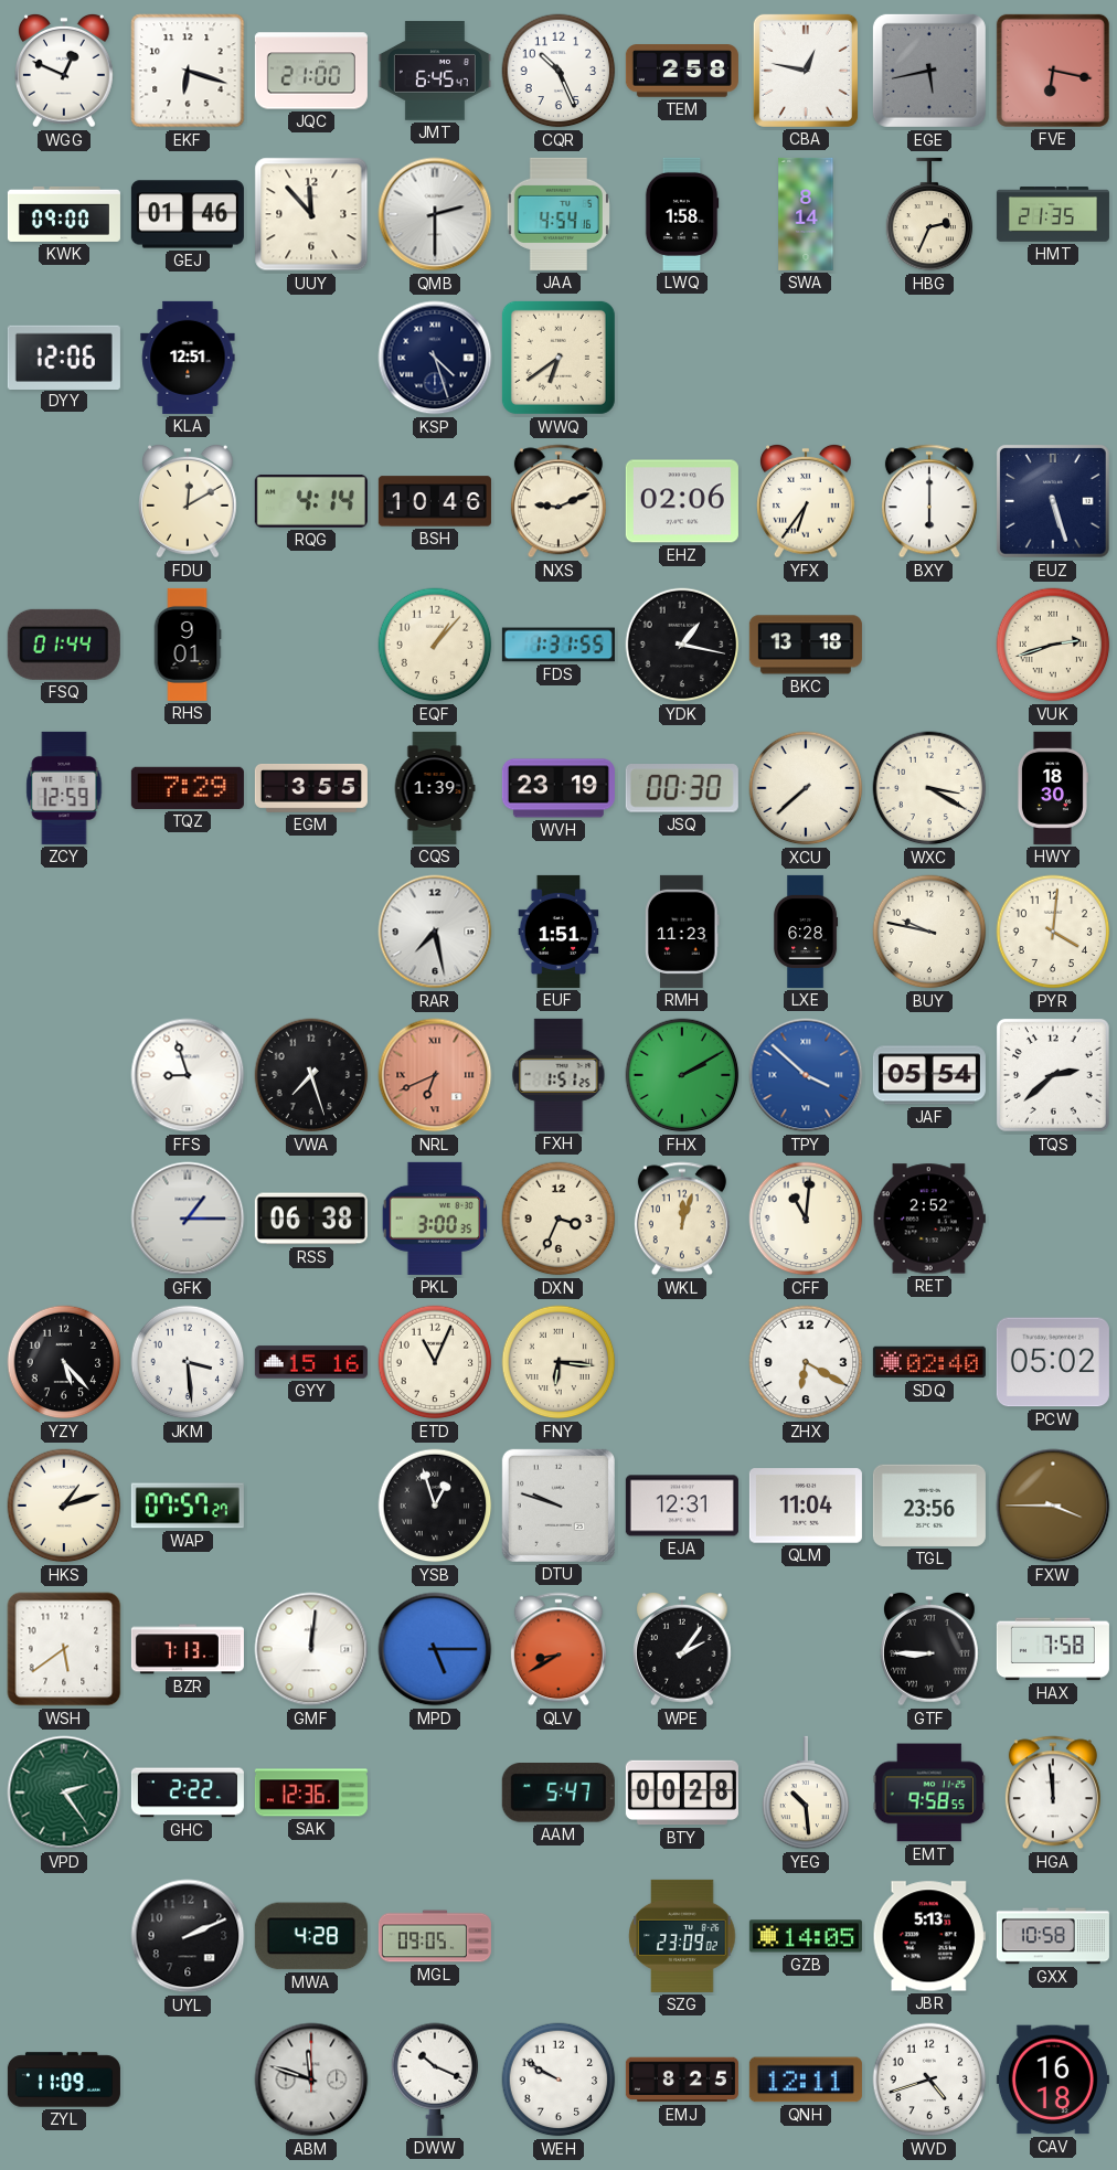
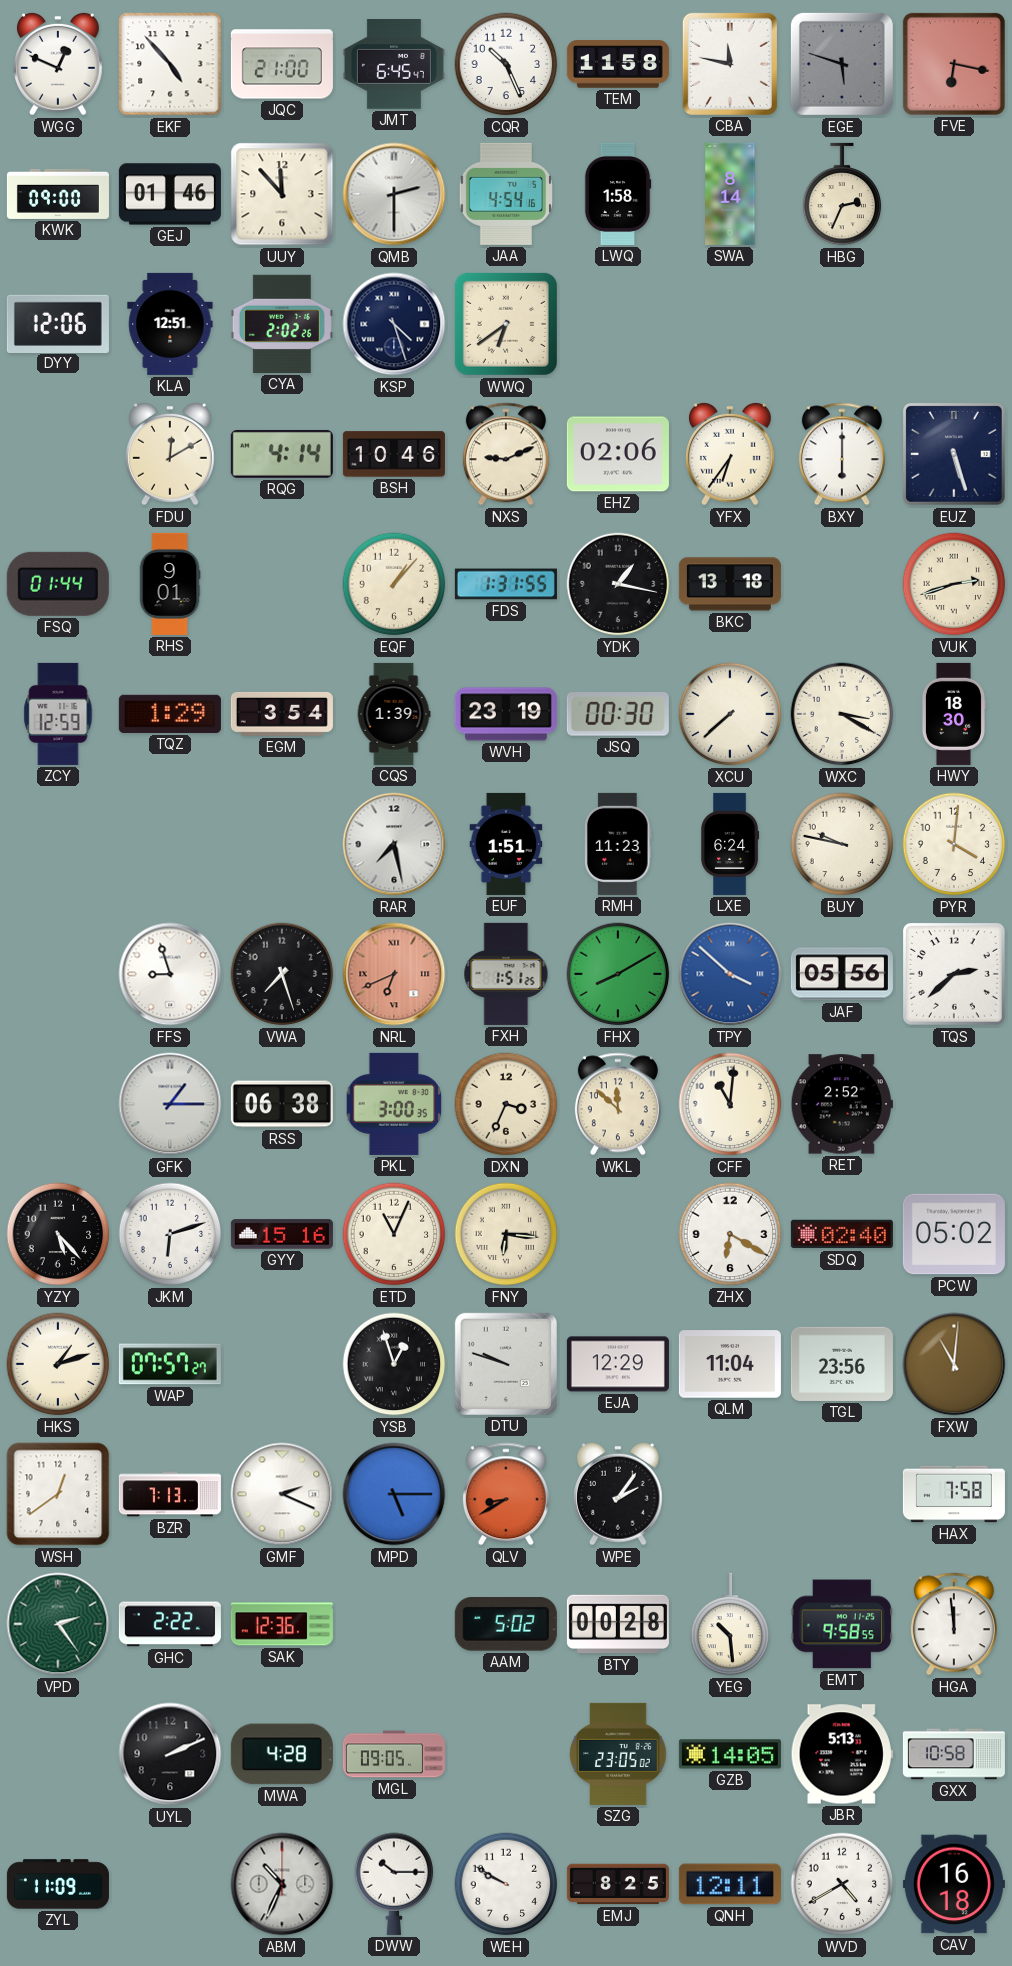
EKF: 6:18 -> 4:53
TEM: 2:58 -> 11:58
CBA: 12:47 -> 11:47
EGE: 5:43 -> 5:48
HMT: 21:35 -> none
CYA: none -> 2:02
TQZ: 7:29 -> 1:29
EGM: 3:55 -> 3:54
LXE: 6:28 -> 6:24
FHX: 2:10 -> 8:10
JAF: 05:54 -> 05:56
WKL: 12:03 -> 11:52
JKM: 3:29 -> 6:12
EJA: 12:31 -> 12:29
FXW: 3:45 -> 11:01
WSH: 5:39 -> 12:39
GMF: 12:01 -> 2:19
GTF: 8:45 -> none
AAM: 5:47 -> 5:02
SZG: 23:09 -> 23:05
ABM: 11:48 -> 10:34
DWW: 10:19 -> 10:15
WVD: 4:42 -> 4:40
